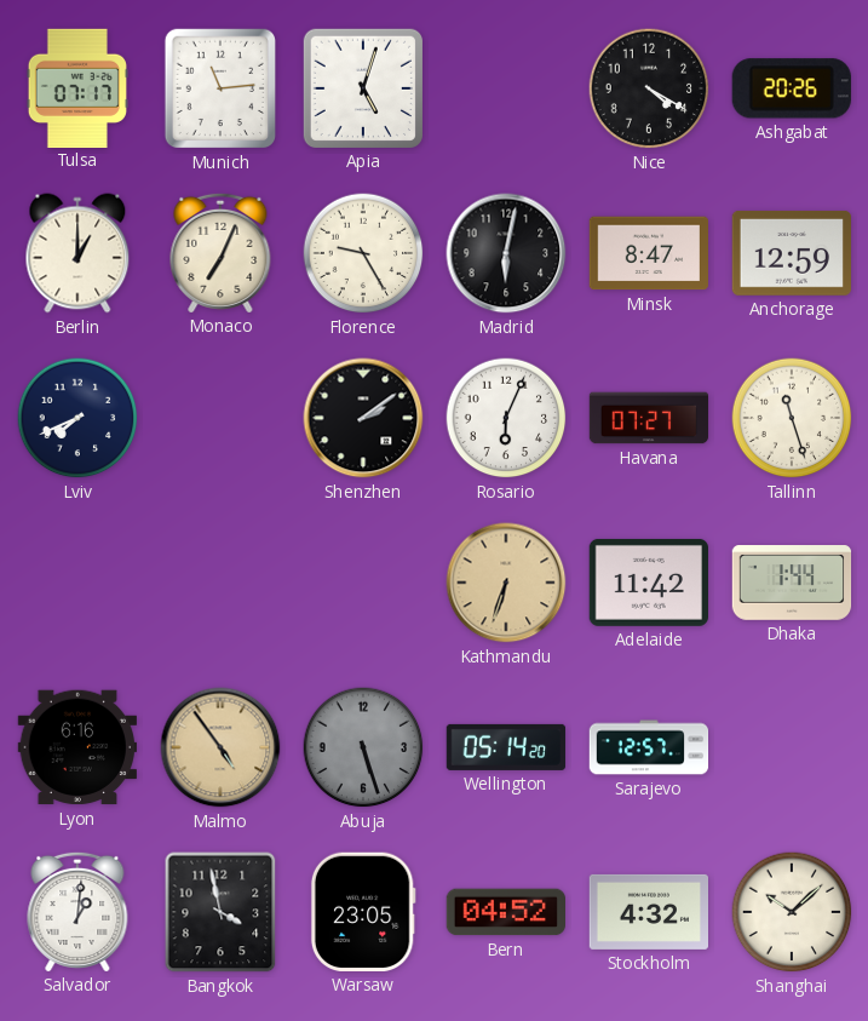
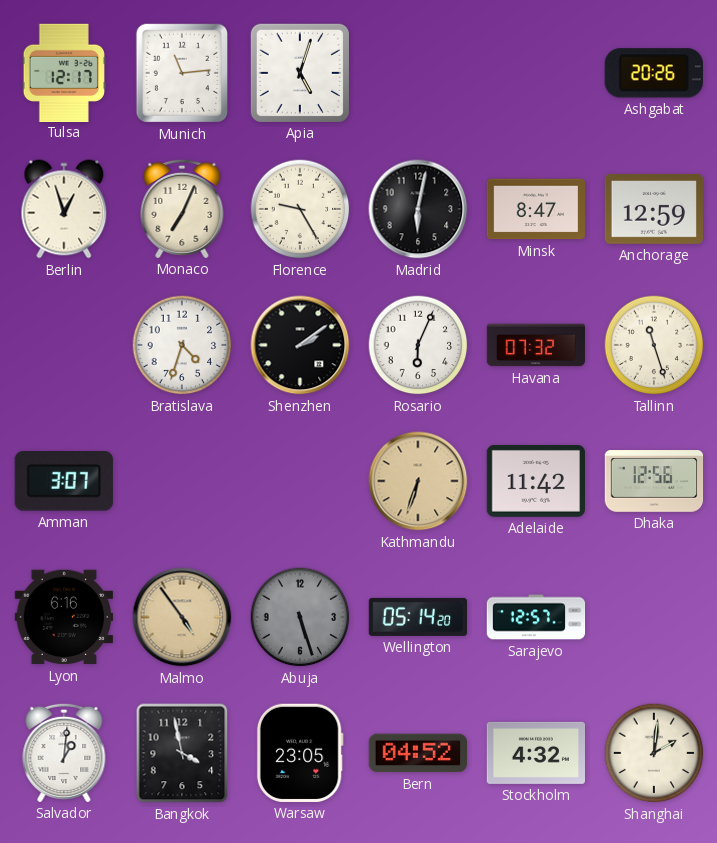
Tulsa: 07:17 -> 12:17
Nice: 4:20 -> none
Berlin: 1:00 -> 12:57
Lviv: 7:41 -> none
Bratislava: none -> 4:33
Havana: 07:27 -> 07:32
Amman: none -> 3:07
Dhaka: 1:44 -> 12:56
Shanghai: 10:08 -> 2:01
